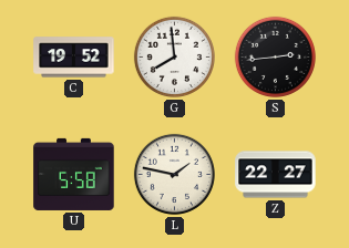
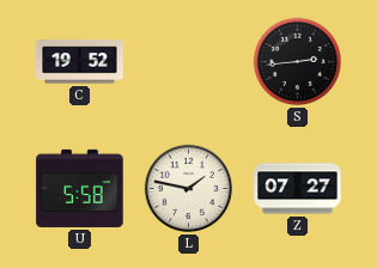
G: 7:59 -> none
Z: 22:27 -> 07:27
